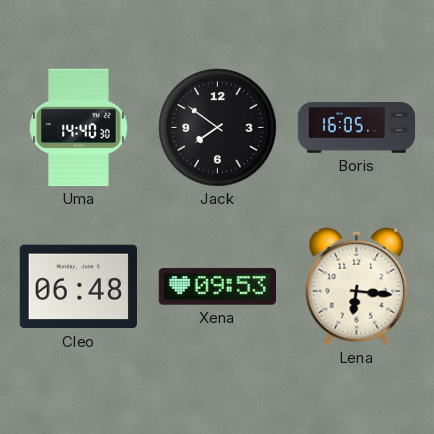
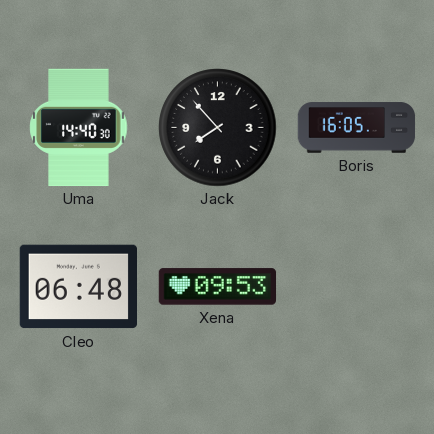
Jack: 7:51 -> 7:53
Lena: 6:16 -> none
